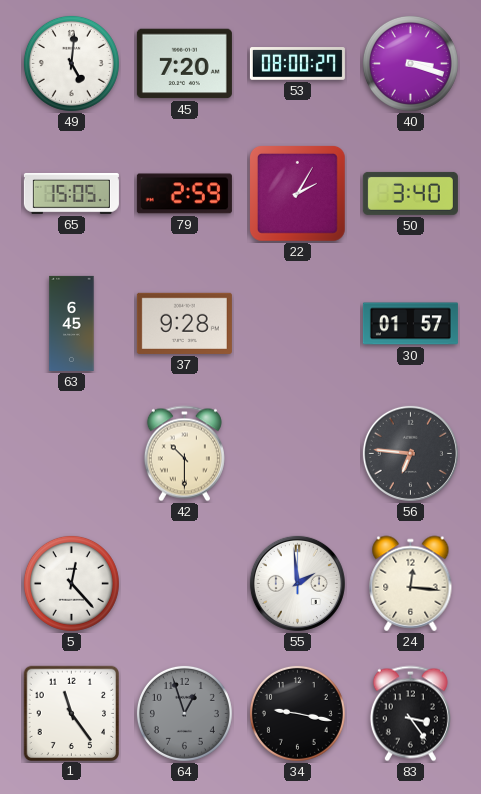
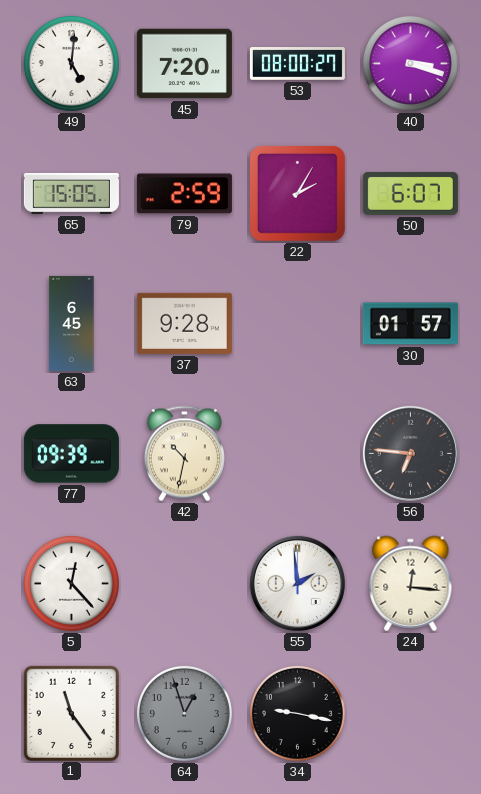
50: 3:40 -> 6:07
77: none -> 09:39
42: 10:30 -> 10:32
83: 3:24 -> none
